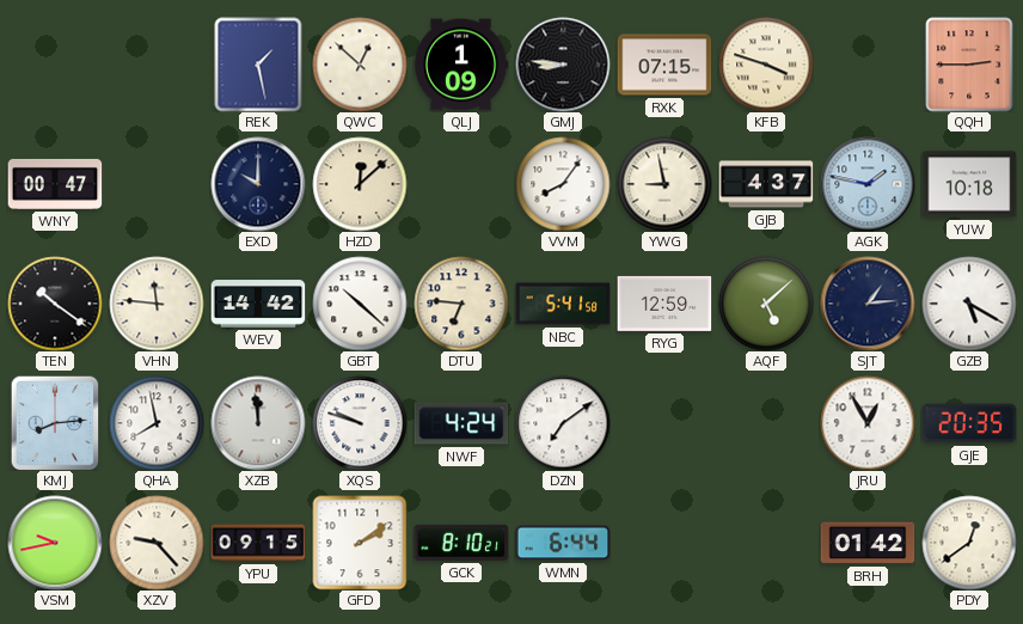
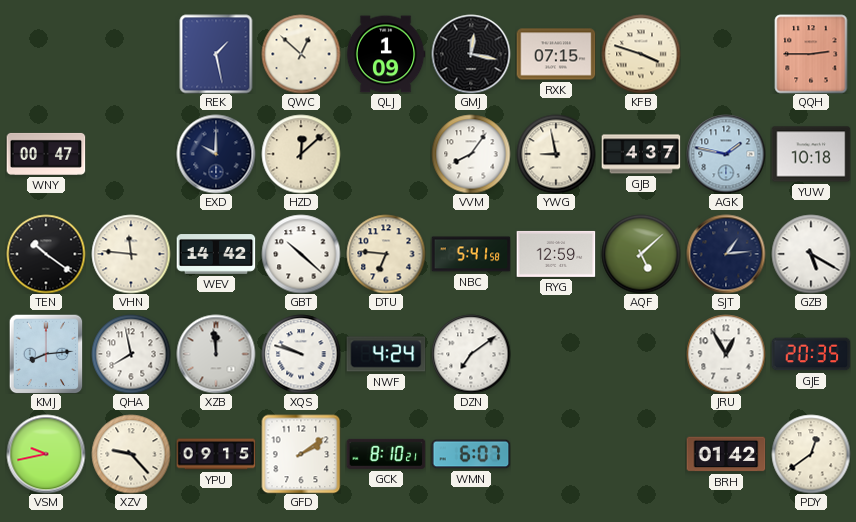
GMJ: 8:46 -> 12:17
WMN: 6:44 -> 6:07
